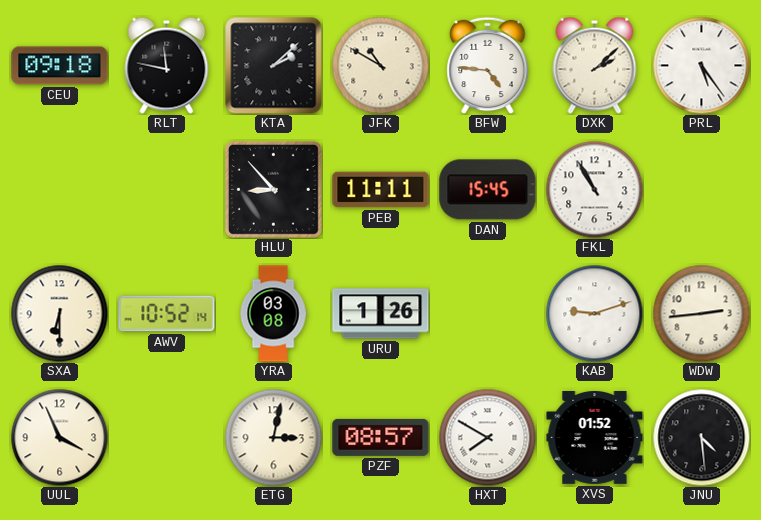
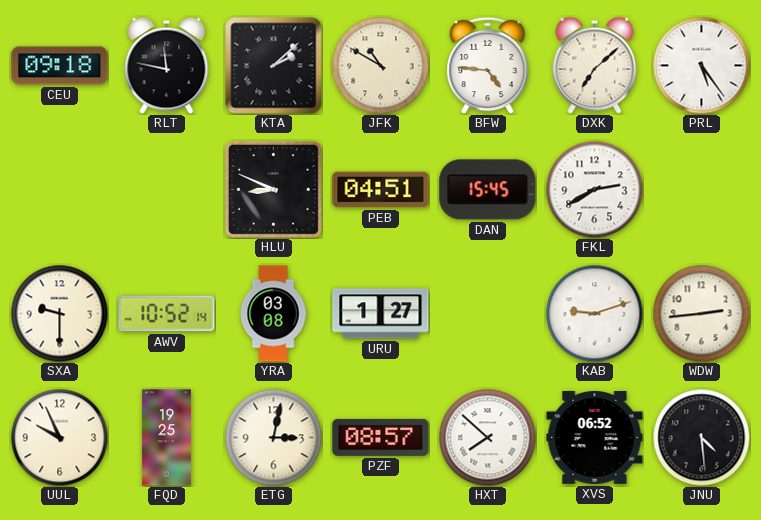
DXK: 2:08 -> 7:08
HLU: 8:53 -> 8:49
PEB: 11:11 -> 04:51
FKL: 10:55 -> 2:40
SXA: 6:30 -> 9:30
URU: 1:26 -> 1:27
UUL: 3:56 -> 9:56
FQD: none -> 19:25
HXT: 7:50 -> 7:52
XVS: 01:52 -> 06:52
